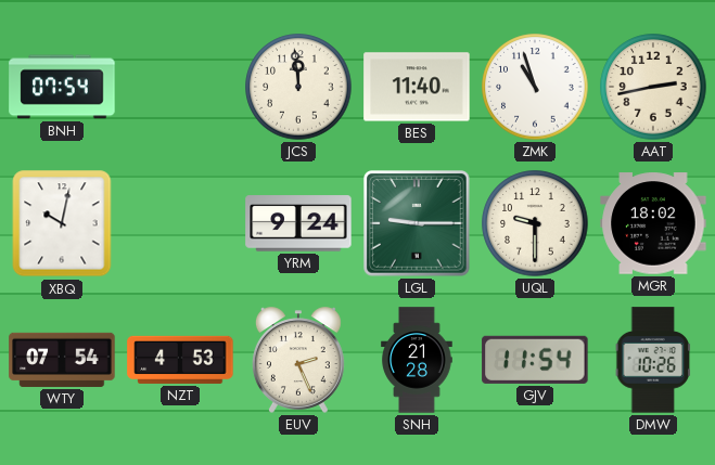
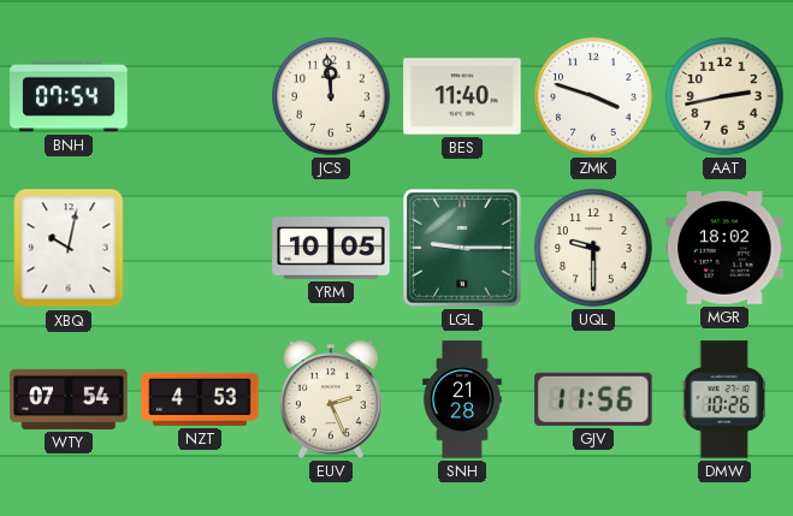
ZMK: 10:57 -> 3:48
YRM: 9:24 -> 10:05
GJV: 11:54 -> 11:56
